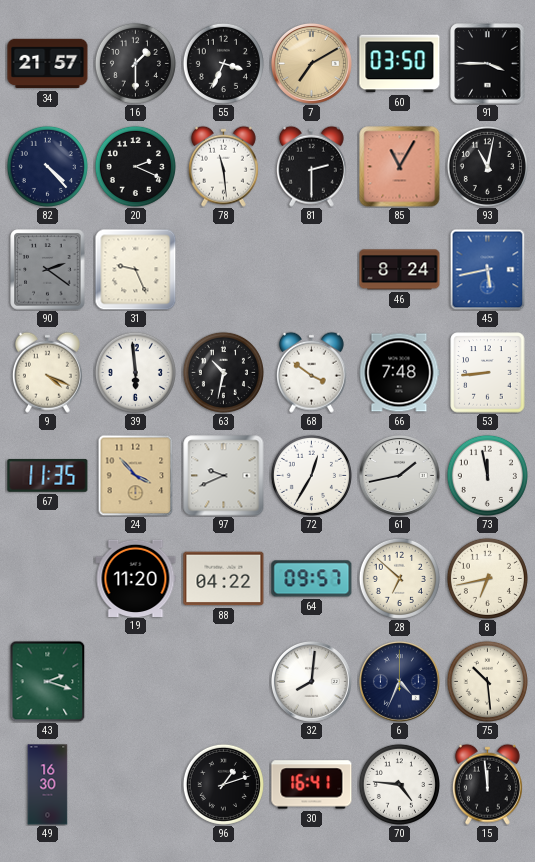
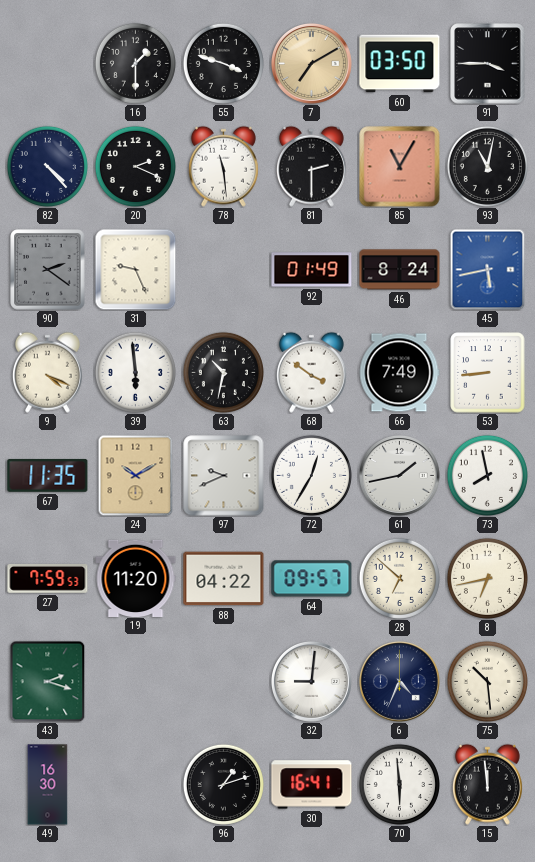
34: 21:57 -> none
55: 3:34 -> 3:48
92: none -> 01:49
66: 7:48 -> 7:49
24: 3:53 -> 10:10
73: 11:58 -> 7:58
27: none -> 7:59
32: 8:01 -> 9:01
70: 4:46 -> 5:59
